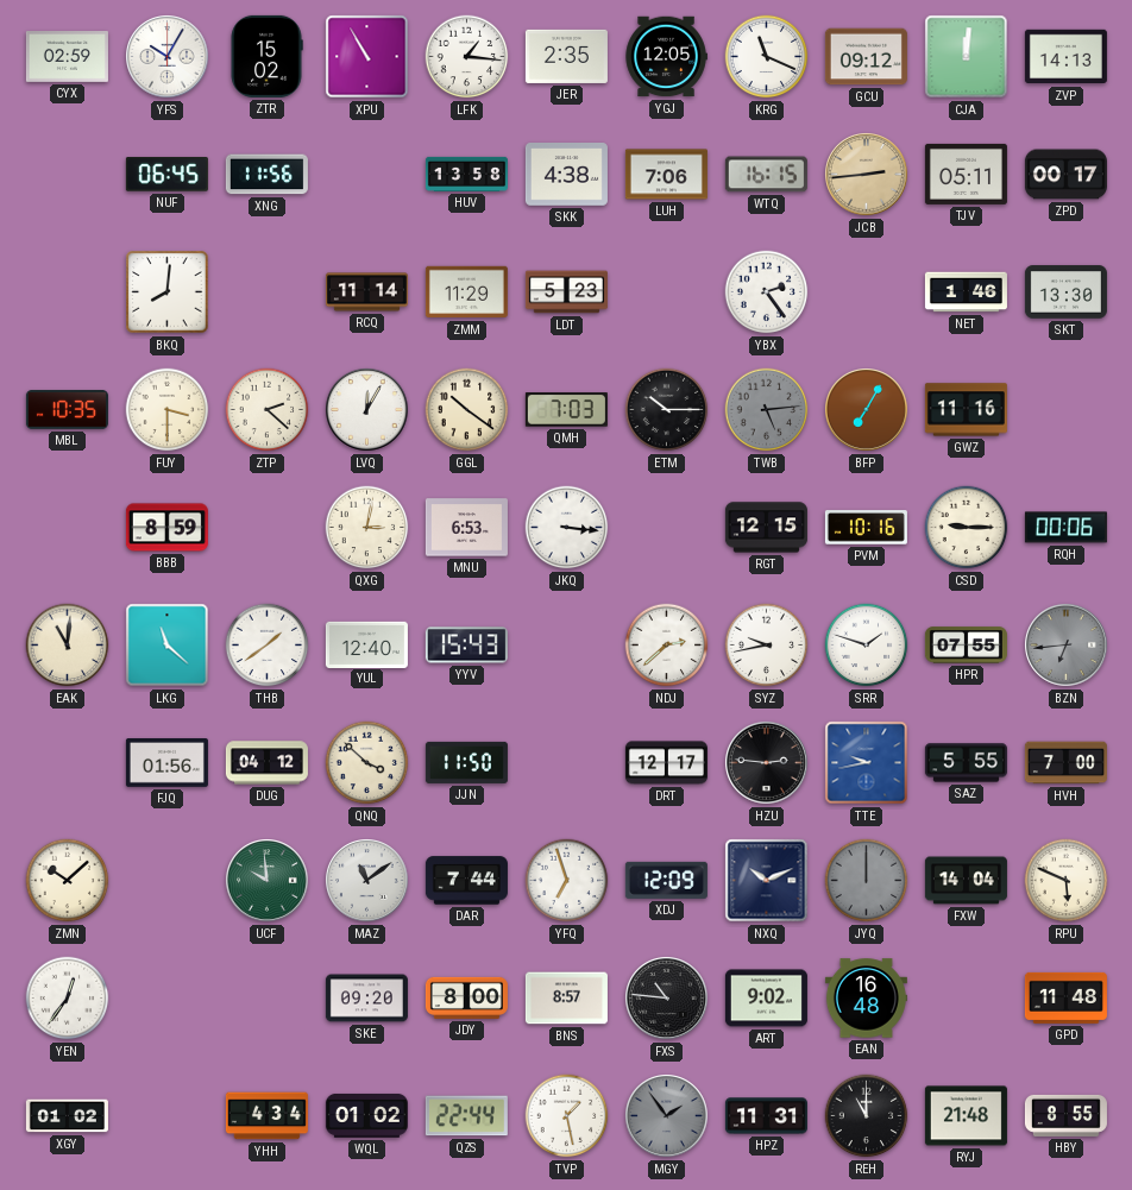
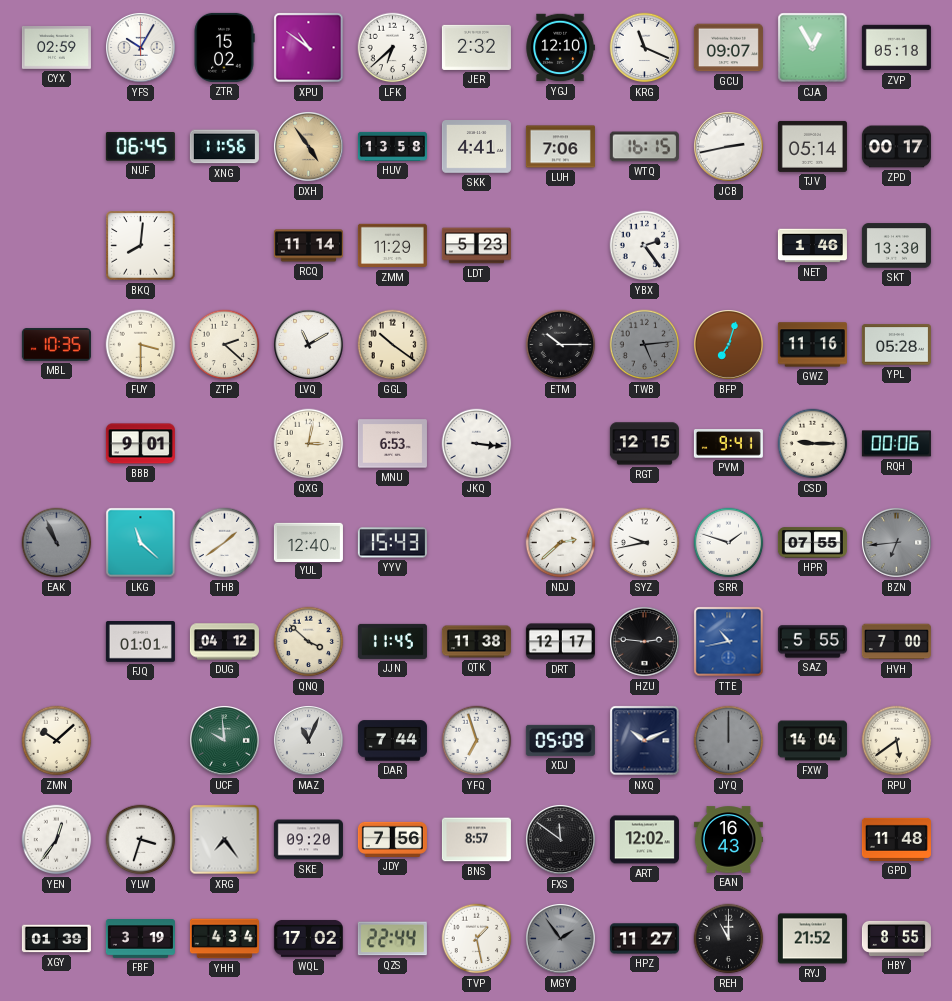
XPU: 10:55 -> 10:51
LFK: 1:16 -> 6:38
JER: 2:35 -> 2:32
YGJ: 12:05 -> 12:10
GCU: 09:12 -> 09:07
CJA: 12:01 -> 12:55
ZVP: 14:13 -> 05:18
DXH: none -> 4:54
SKK: 4:38 -> 4:41
JCB: 2:44 -> 2:43
JCB dial: champagne -> white
TJV: 05:11 -> 05:14
LVQ: 12:05 -> 11:10
QMH: 7:03 -> none
BFP: 7:05 -> 7:03
YPL: none -> 05:28
BBB: 8:59 -> 9:01
PVM: 10:16 -> 9:41
EAK: 11:01 -> 10:56
EAK dial: cream -> grey
FJQ: 01:56 -> 01:01
JJN: 11:50 -> 11:45
QTK: none -> 11:38
TTE: 9:43 -> 10:43
MAZ: 11:09 -> 11:04
XDJ: 12:09 -> 05:09
RPU: 5:49 -> 5:39
YLW: none -> 3:33
XRG: none -> 7:24
JDY: 8:00 -> 7:56
FXS: 10:46 -> 11:51
ART: 9:02 -> 12:02
EAN: 16:48 -> 16:43
XGY: 01:02 -> 01:39
FBF: none -> 3:19
WQL: 01:02 -> 17:02
HPZ: 11:31 -> 11:27
RYJ: 21:48 -> 21:52
